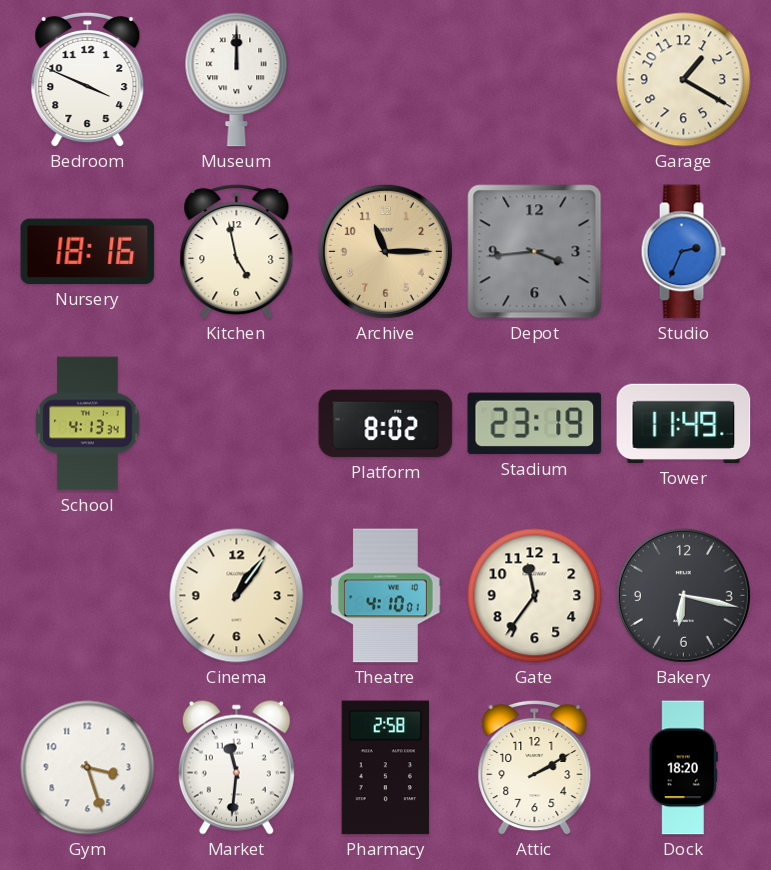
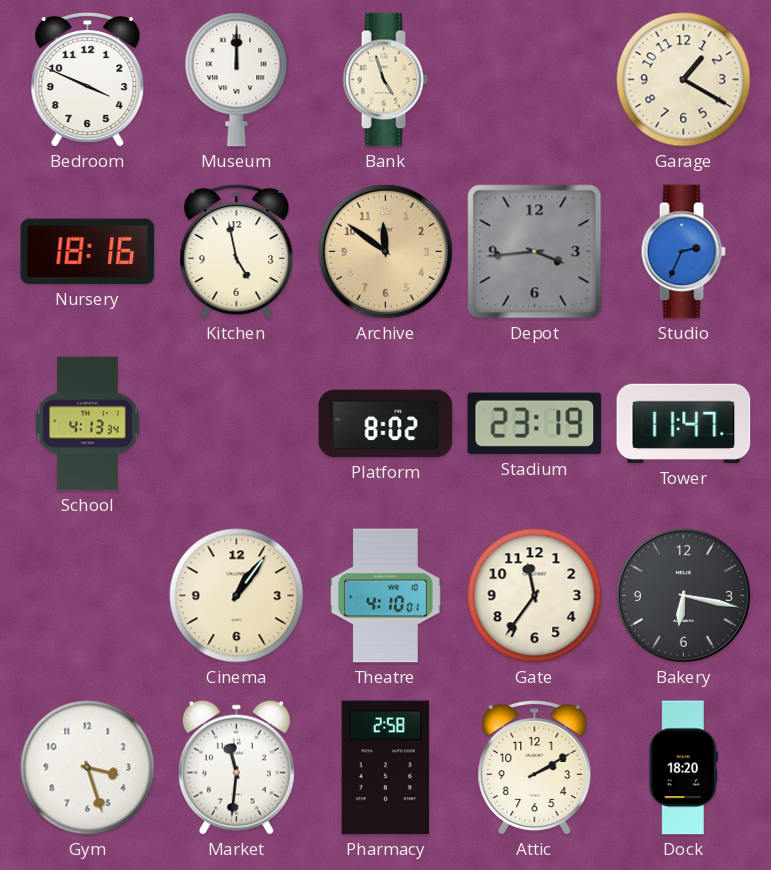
Bank: none -> 4:57
Archive: 11:15 -> 11:51
Tower: 11:49 -> 11:47
